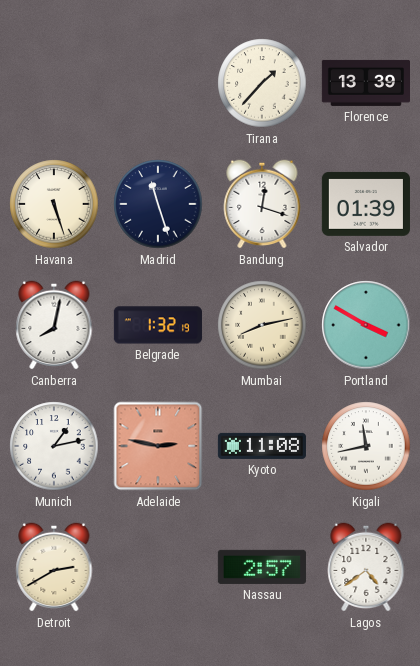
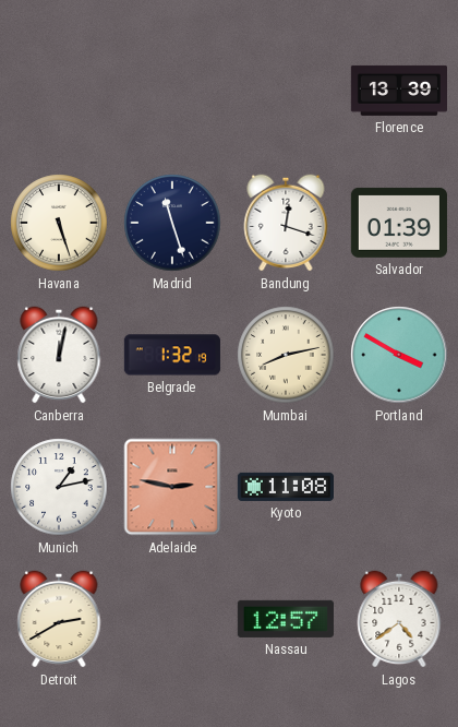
Tirana: 1:37 -> none
Canberra: 8:02 -> 12:02
Kigali: 11:43 -> none
Nassau: 2:57 -> 12:57
